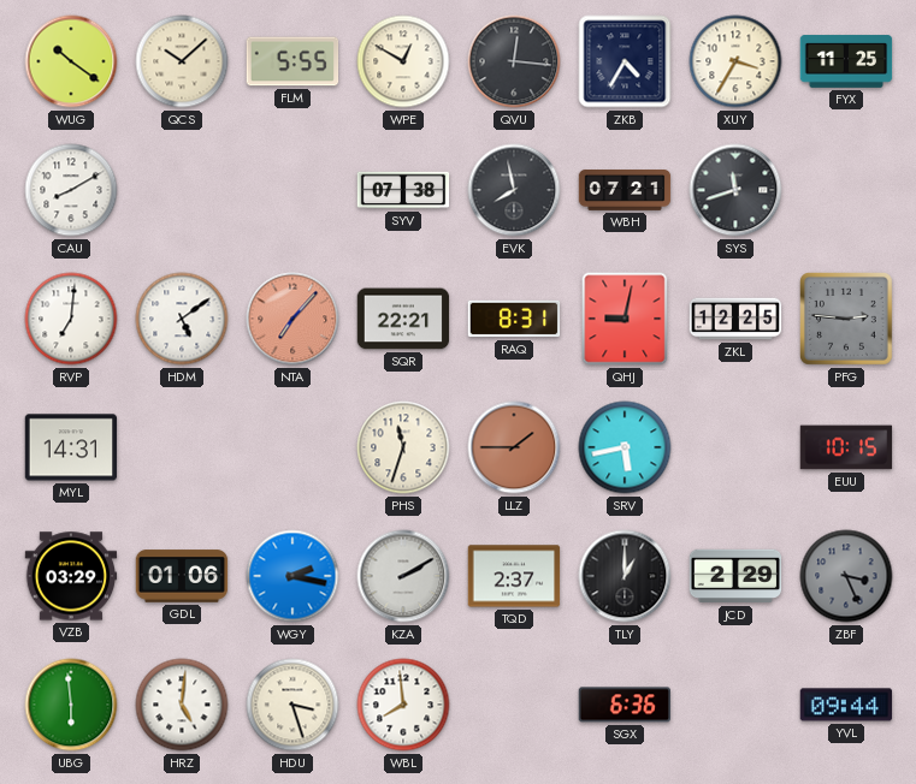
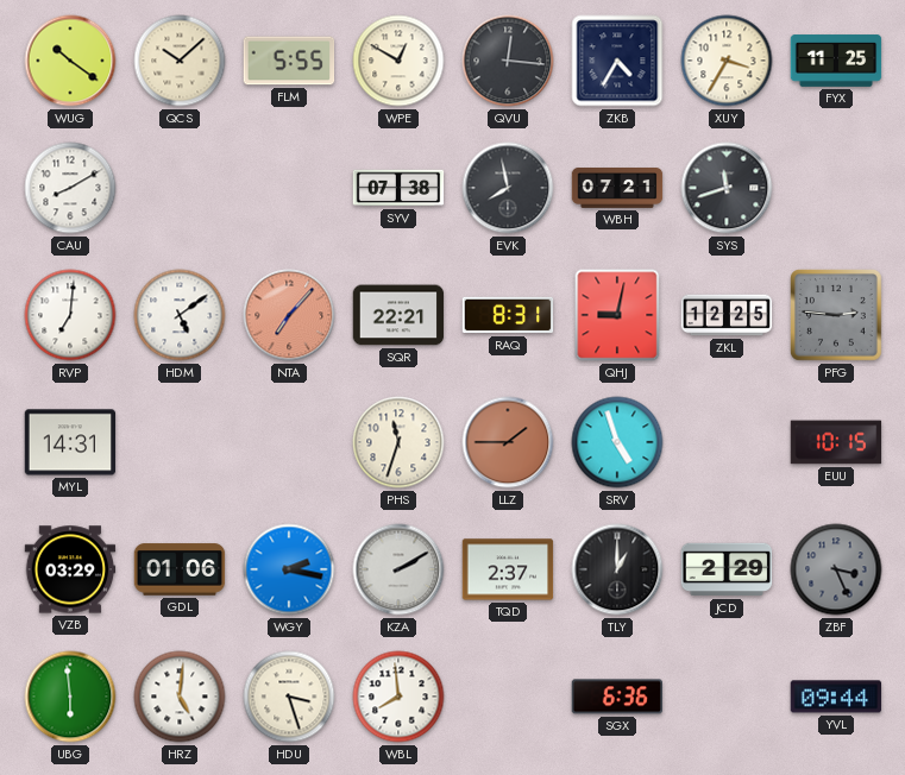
SRV: 5:43 -> 4:57
